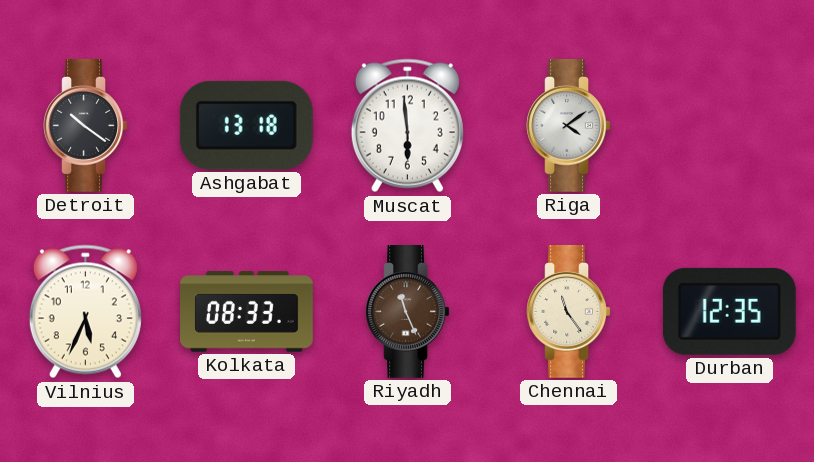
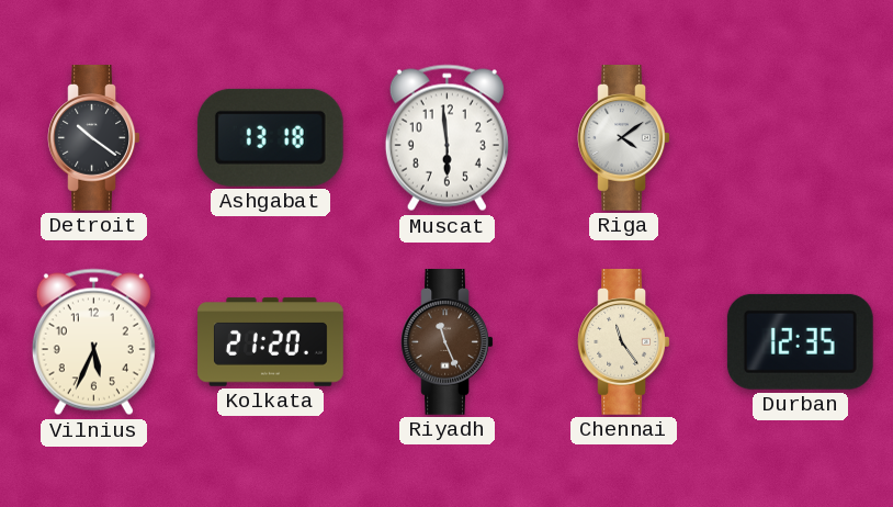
Kolkata: 08:33 -> 21:20
